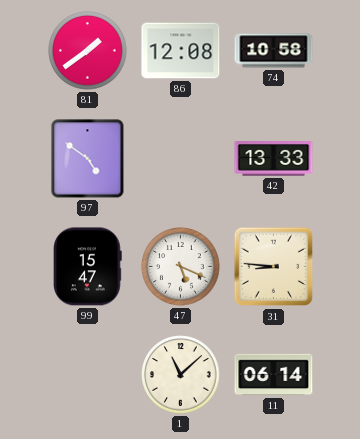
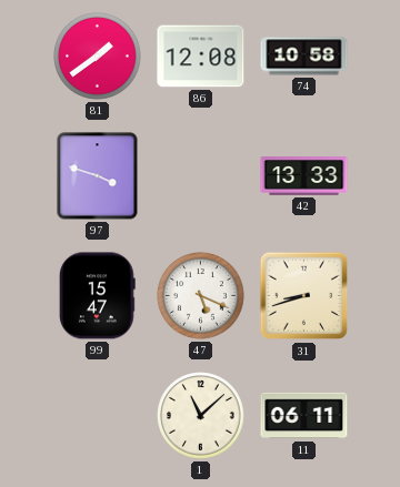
97: 4:51 -> 3:48
31: 8:46 -> 8:42
11: 06:14 -> 06:11
